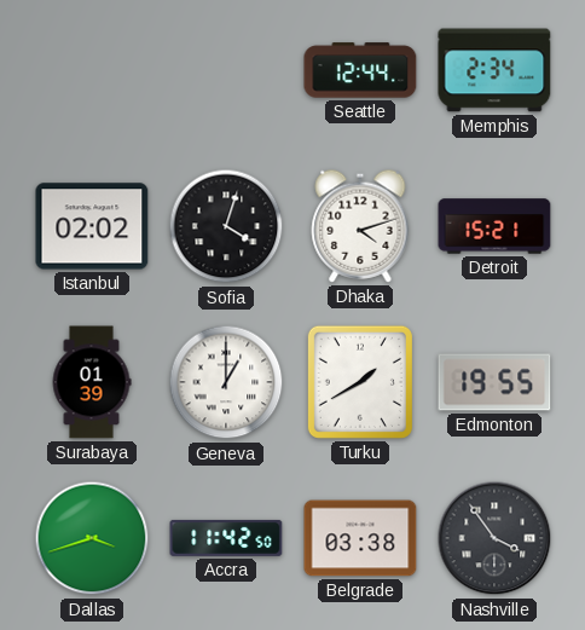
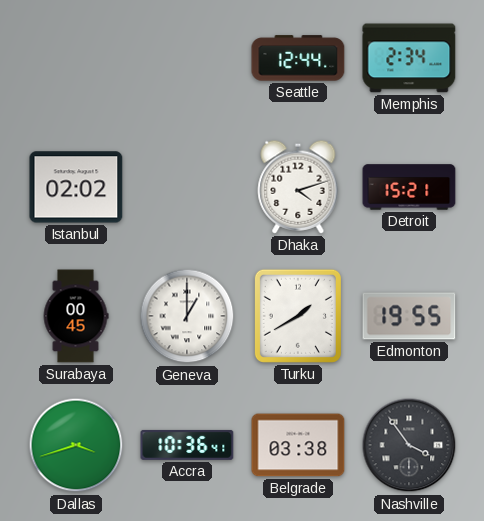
Sofia: 4:03 -> none
Surabaya: 01:39 -> 00:45
Accra: 11:42 -> 10:36
